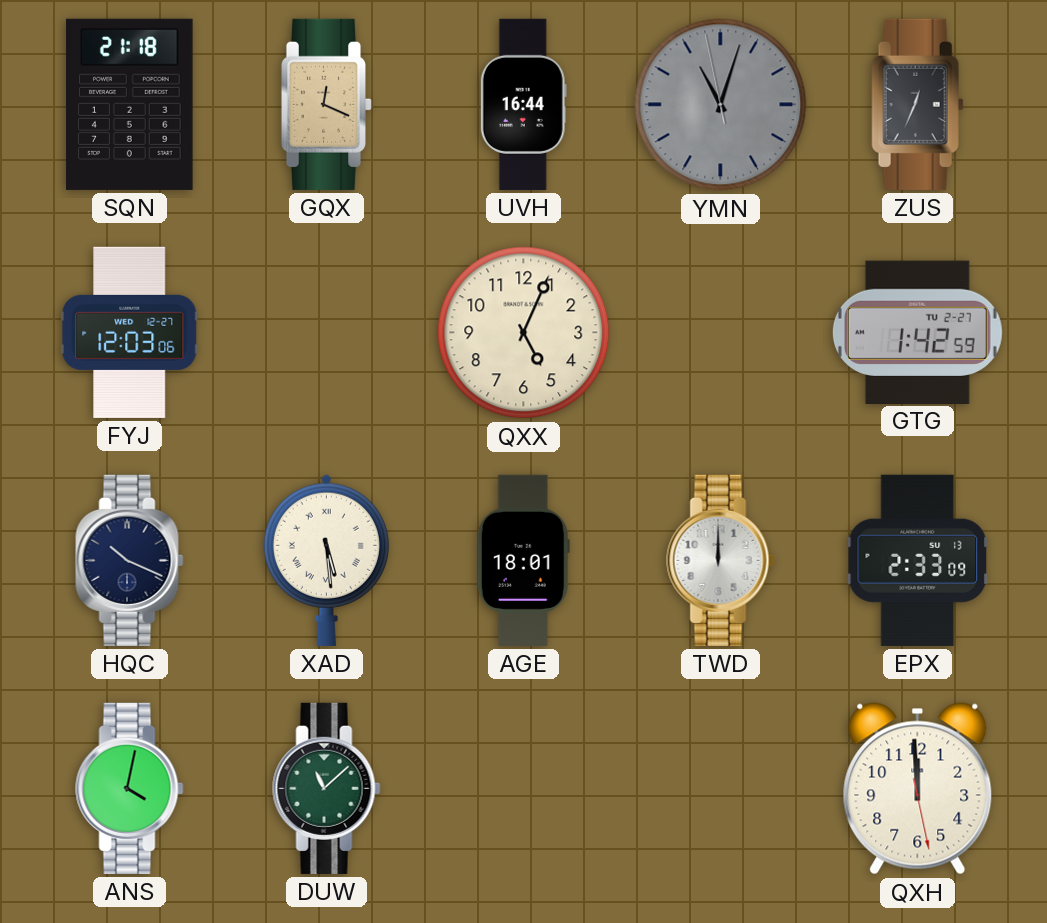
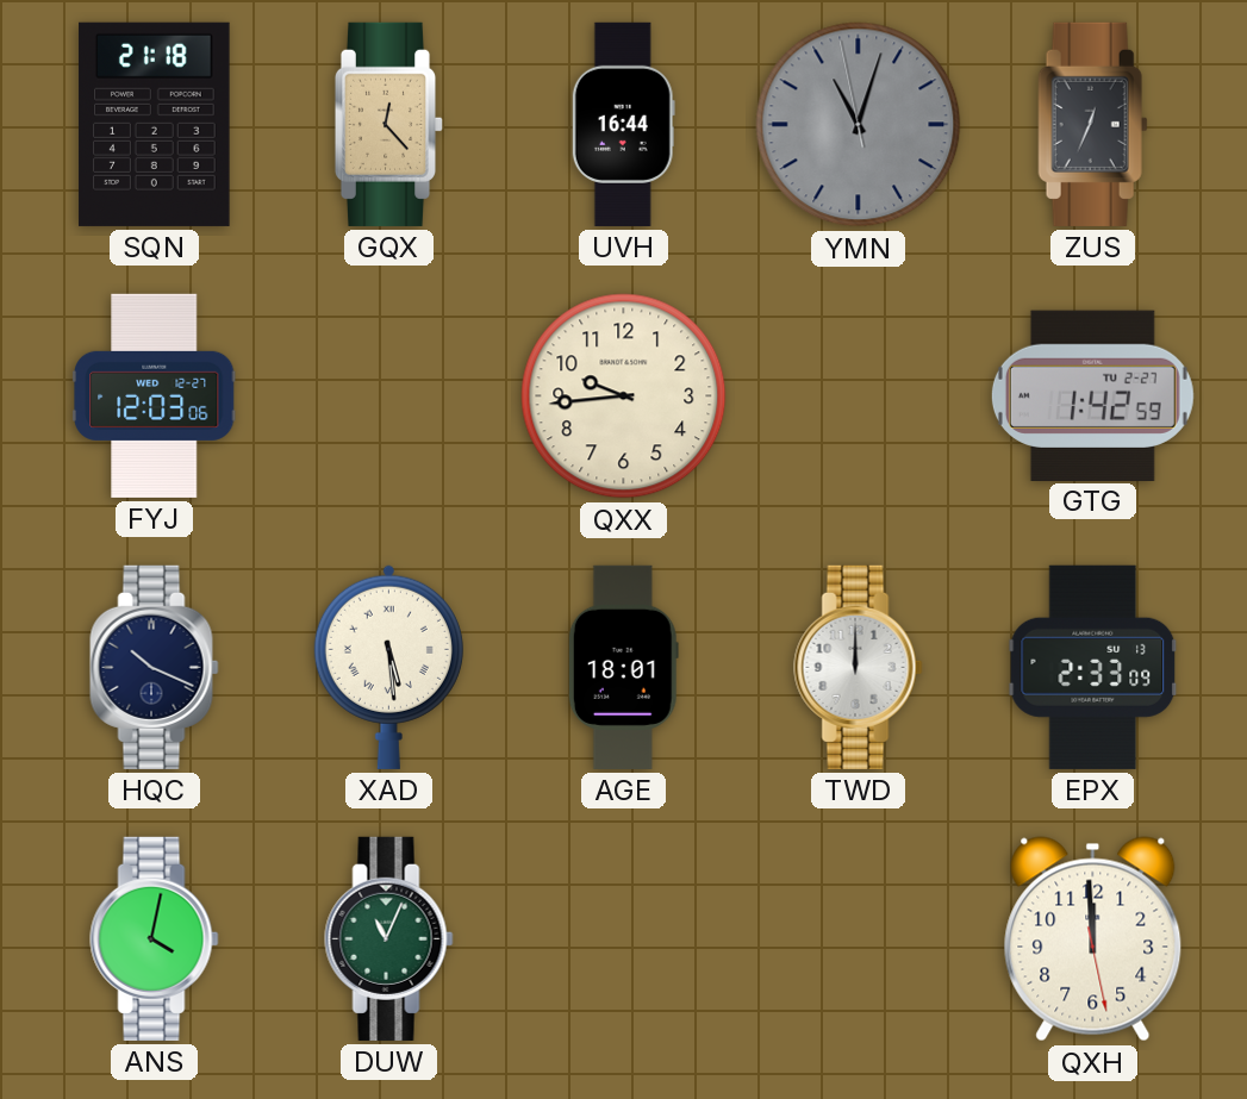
GQX: 12:19 -> 12:23
QXX: 5:04 -> 9:44
DUW: 11:08 -> 11:04
